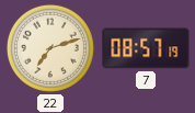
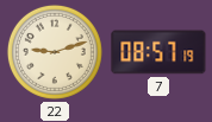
22: 7:12 -> 9:12
